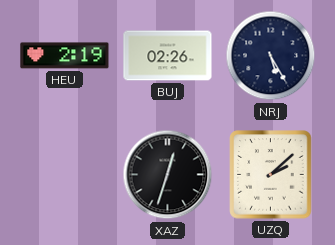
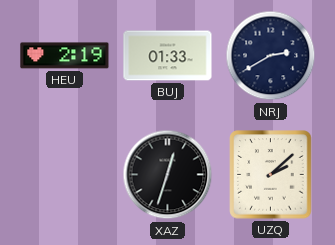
BUJ: 02:26 -> 01:33
NRJ: 5:25 -> 2:40
